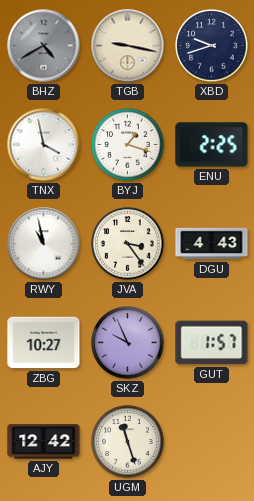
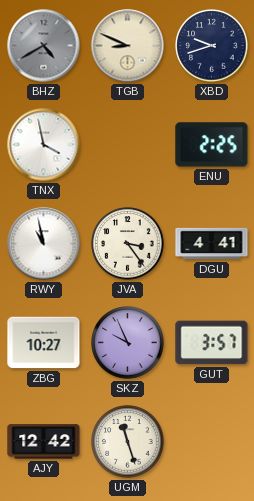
TGB: 9:17 -> 8:49
BYJ: 1:18 -> none
DGU: 4:43 -> 4:41
GUT: 1:57 -> 3:57
